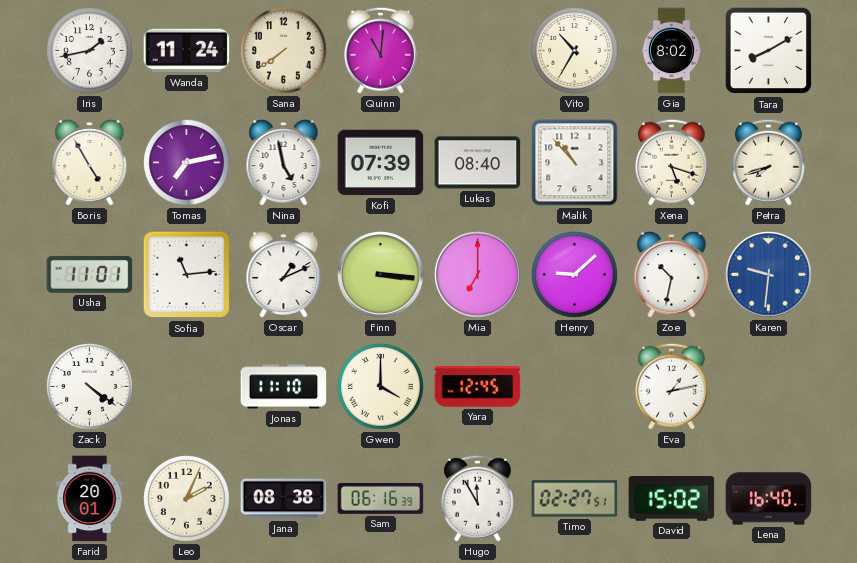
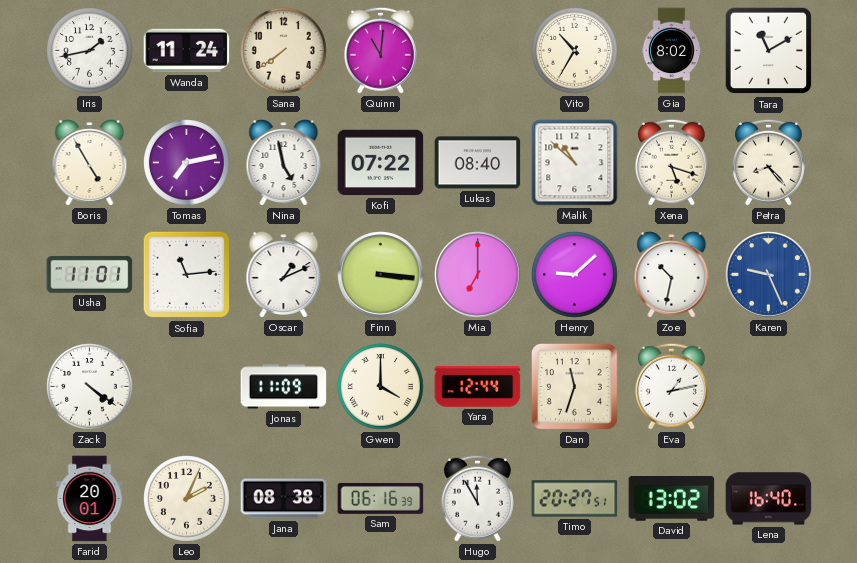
Tara: 8:10 -> 11:10
Kofi: 07:39 -> 07:22
Malik: 10:53 -> 10:52
Petra: 7:42 -> 8:23
Karen: 9:31 -> 9:26
Jonas: 11:10 -> 11:09
Yara: 12:45 -> 12:44
Dan: none -> 11:33
Timo: 02:27 -> 20:27
David: 15:02 -> 13:02
